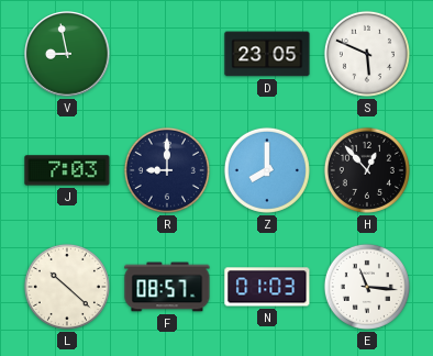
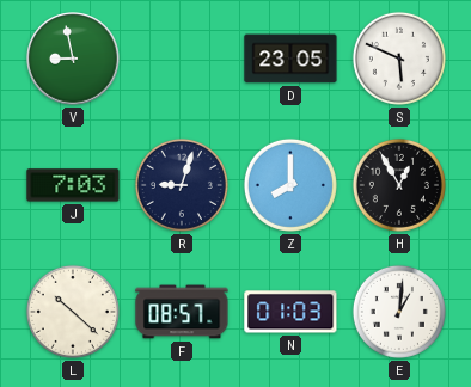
R: 9:00 -> 9:03
H: 12:53 -> 12:55
E: 11:16 -> 1:01
